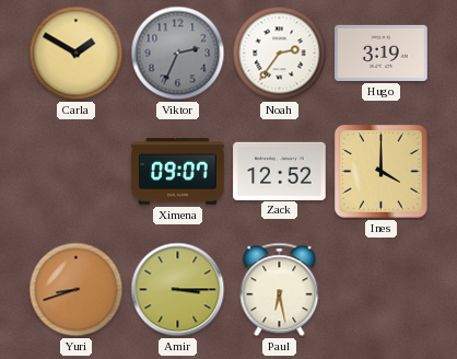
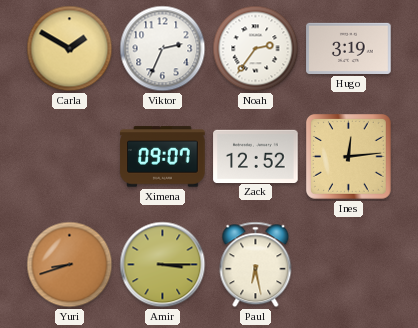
Viktor dial: grey -> white
Ines: 4:00 -> 12:14
